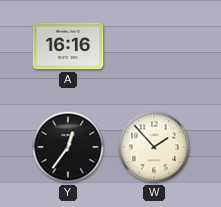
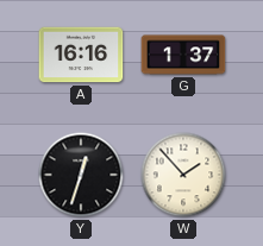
G: none -> 1:37
Y: 12:36 -> 12:33
